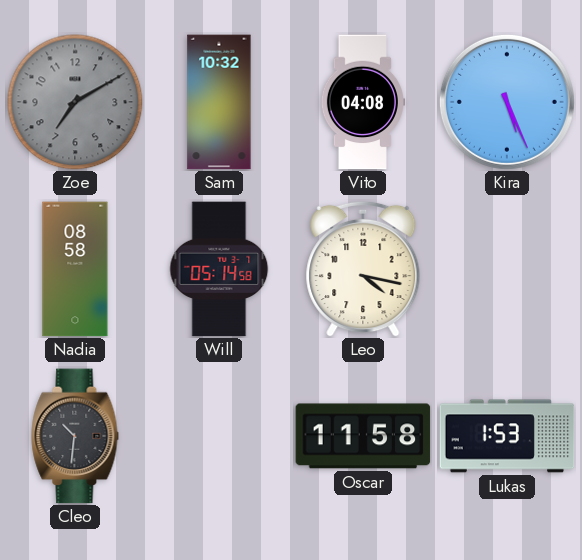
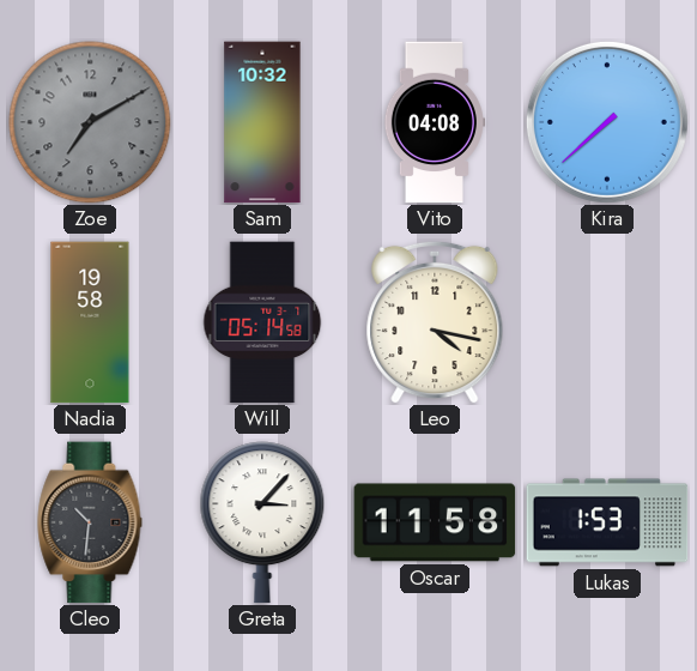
Kira: 5:26 -> 7:38
Nadia: 08:58 -> 19:58
Greta: none -> 3:07
